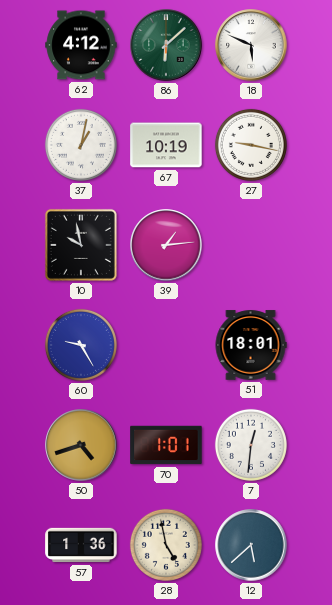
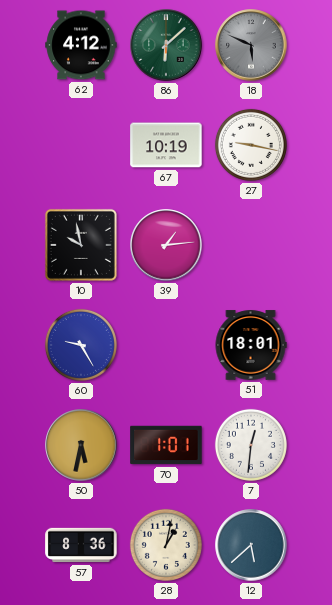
18 dial: white -> grey
37: 1:02 -> none
50: 4:42 -> 5:32
57: 1:36 -> 8:36
28: 4:58 -> 1:02
